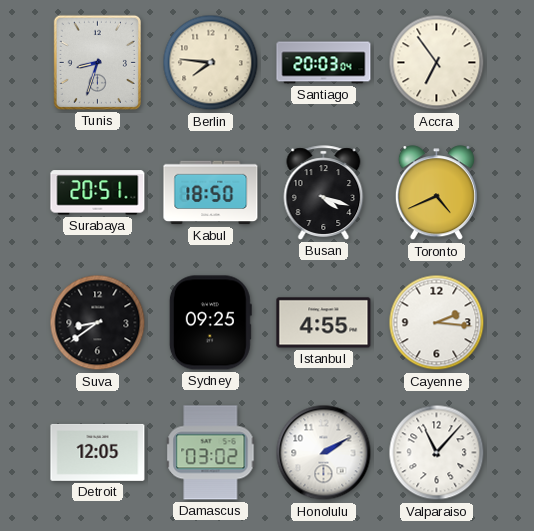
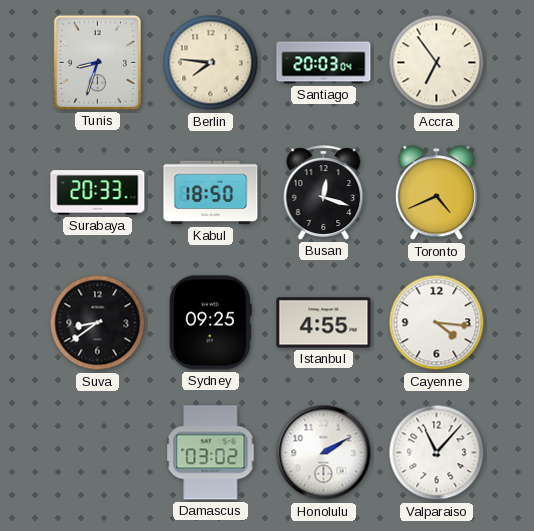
Surabaya: 20:51 -> 20:33
Busan: 4:18 -> 12:18
Cayenne: 2:16 -> 4:16
Detroit: 12:05 -> none
